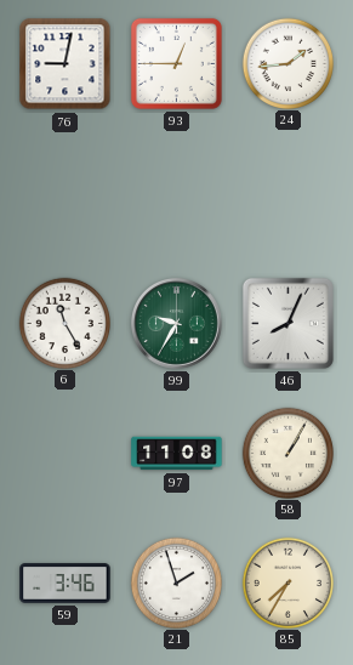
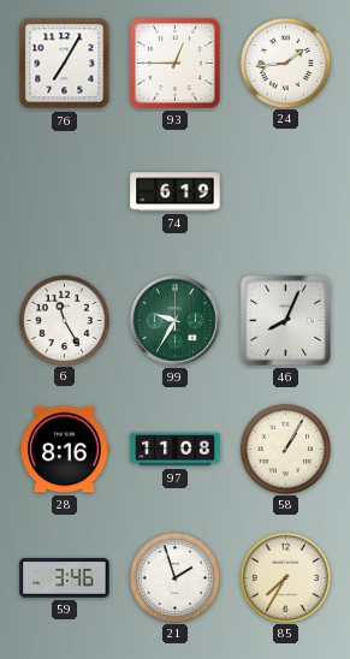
76: 9:02 -> 7:05
74: none -> 6:19
28: none -> 8:16
